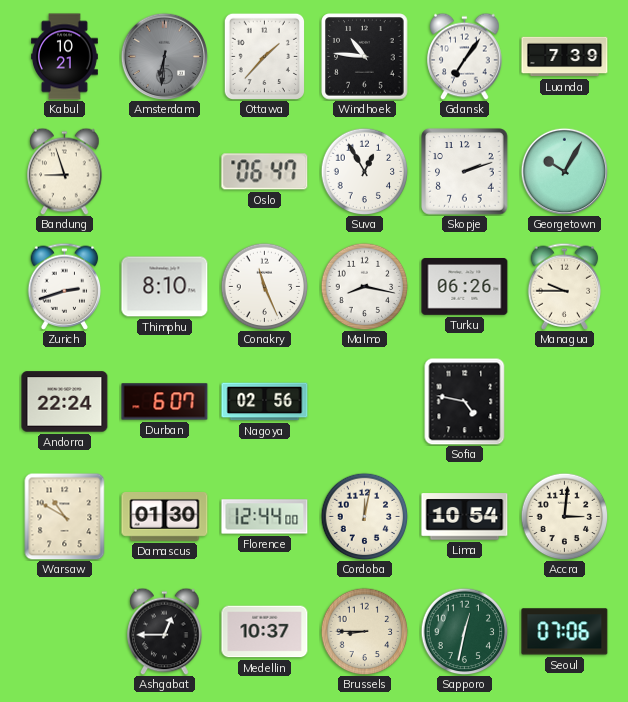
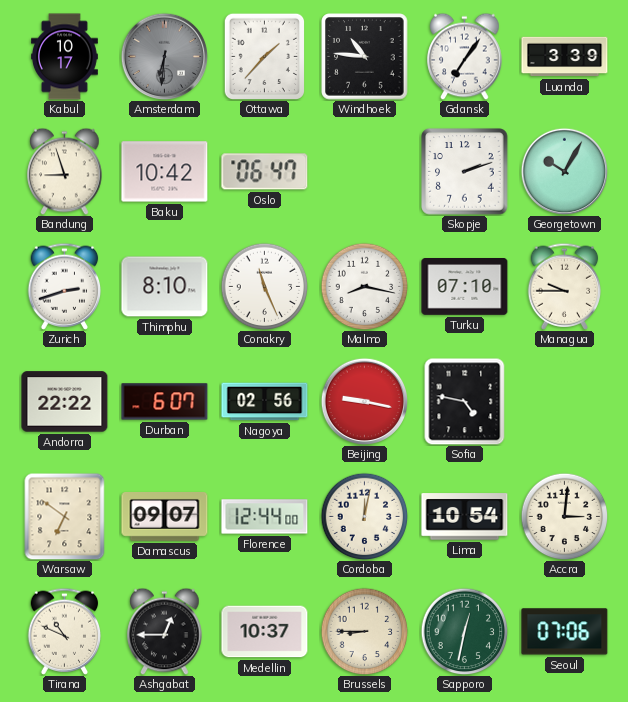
Kabul: 10:21 -> 10:17
Luanda: 7:39 -> 3:39
Baku: none -> 10:42
Suva: 12:55 -> none
Turku: 06:26 -> 07:10
Andorra: 22:24 -> 22:22
Beijing: none -> 9:17
Warsaw: 10:50 -> 6:51
Damascus: 01:30 -> 09:07
Tirana: none -> 10:49
